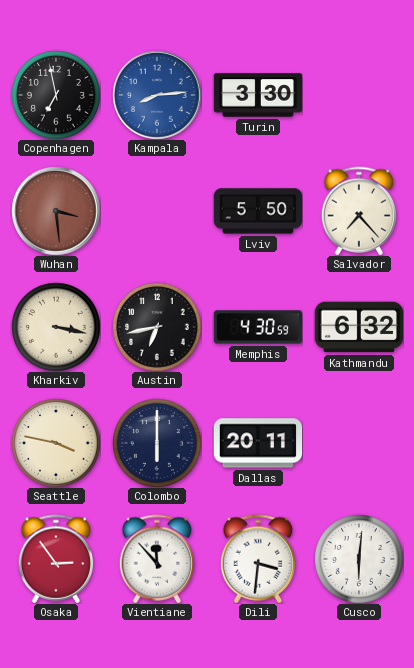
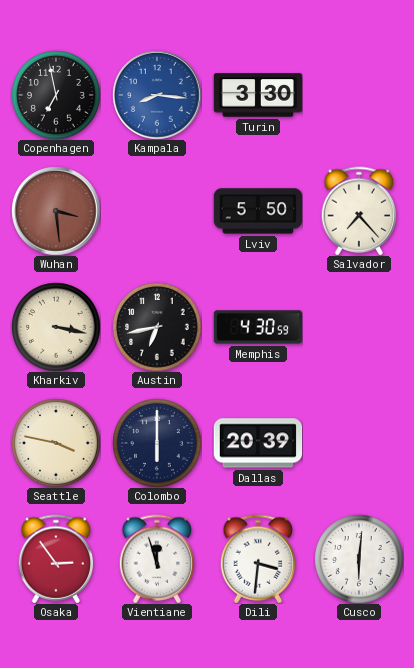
Kampala: 8:14 -> 8:16
Kathmandu: 6:32 -> none
Dallas: 20:11 -> 20:39
Vientiane: 11:53 -> 11:57
